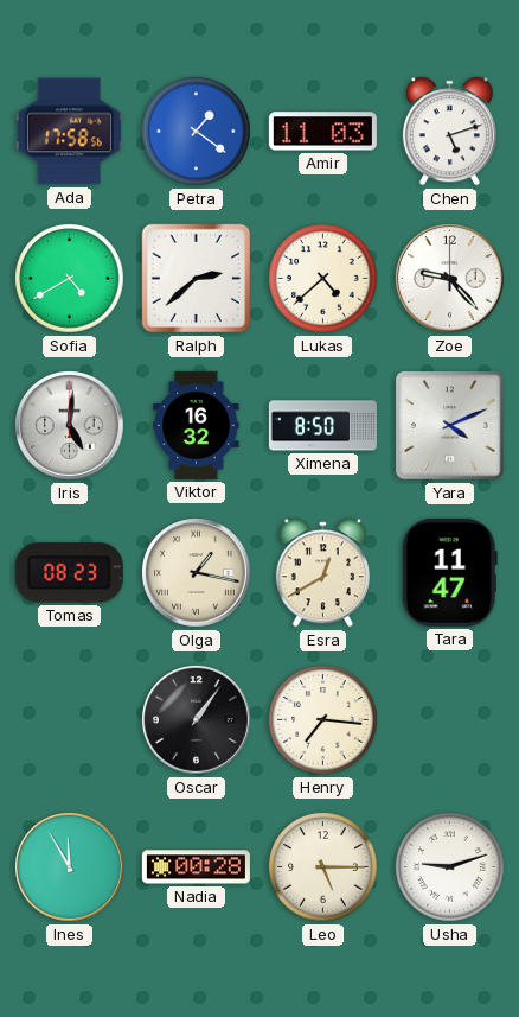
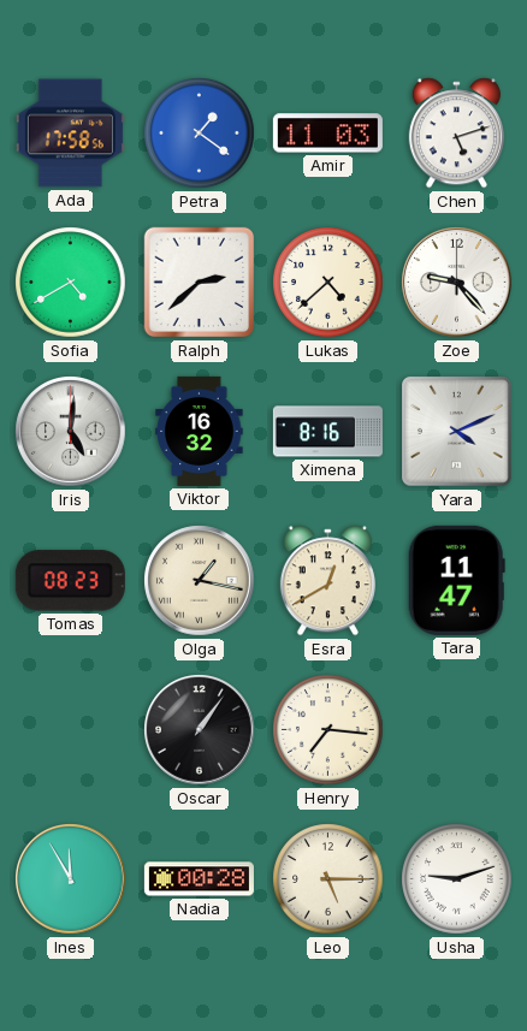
Ximena: 8:50 -> 8:16
